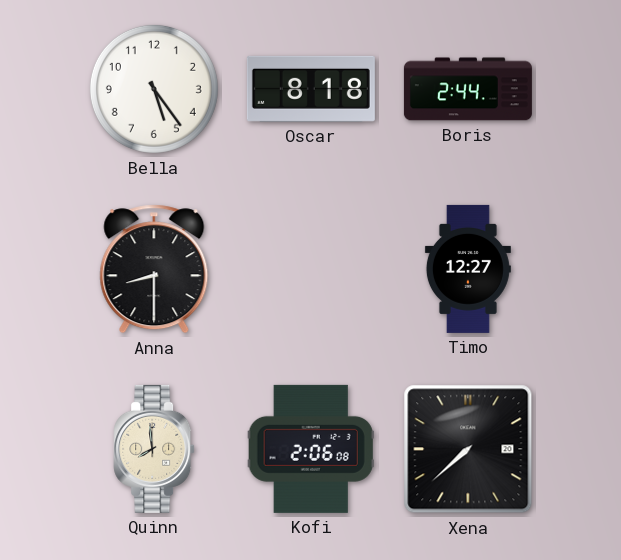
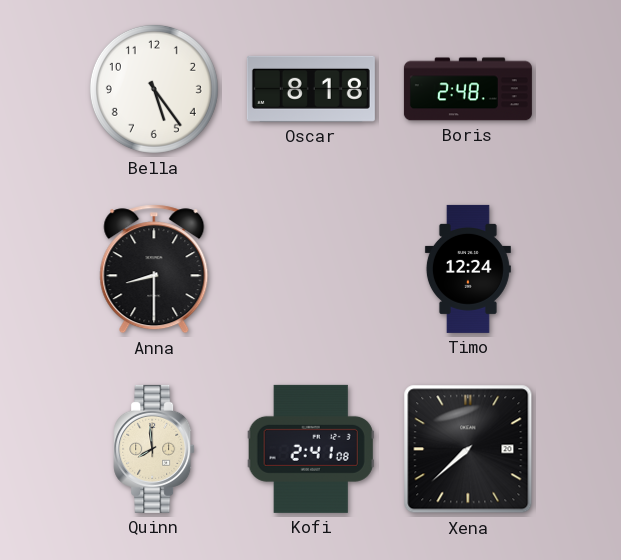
Boris: 2:44 -> 2:48
Timo: 12:27 -> 12:24
Kofi: 2:06 -> 2:41
